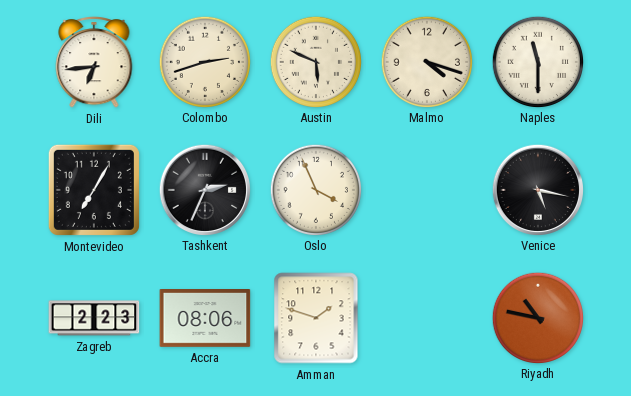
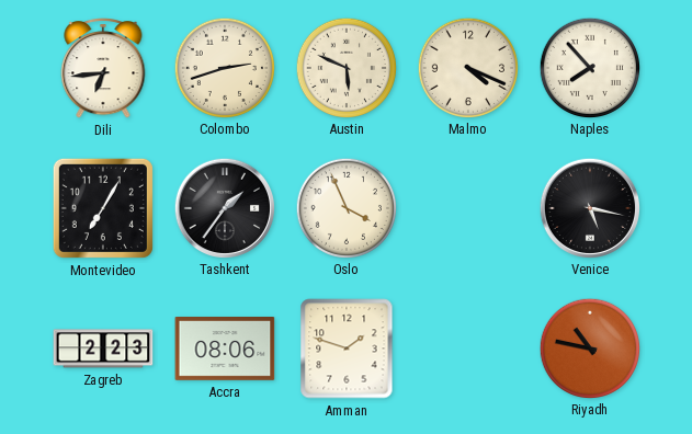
Malmo: 4:18 -> 4:19
Naples: 11:30 -> 7:53
Tashkent: 2:34 -> 1:36
